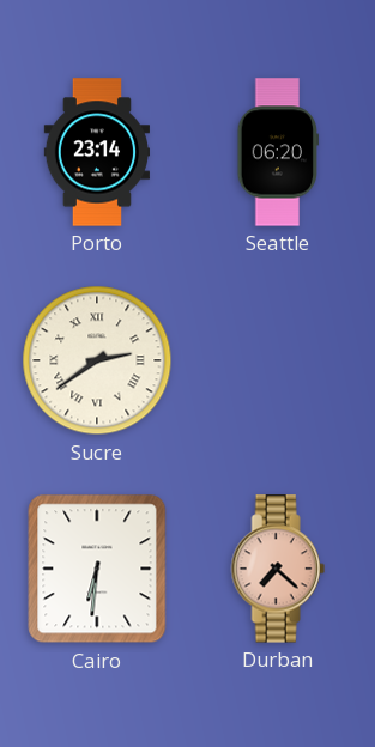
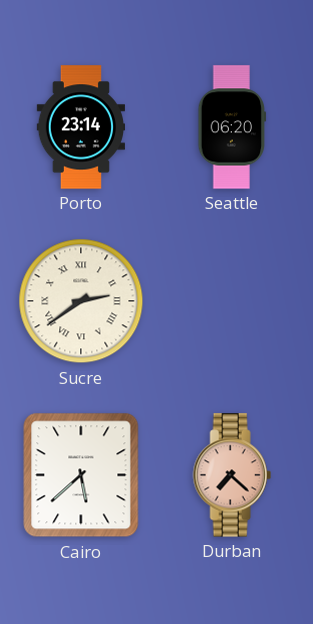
Cairo: 6:31 -> 5:38
